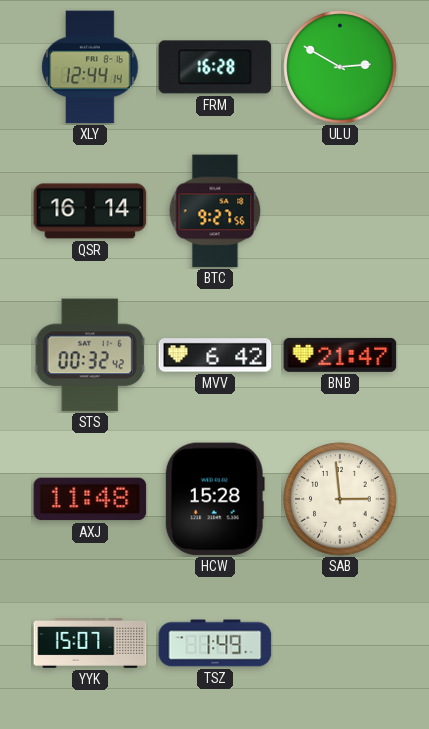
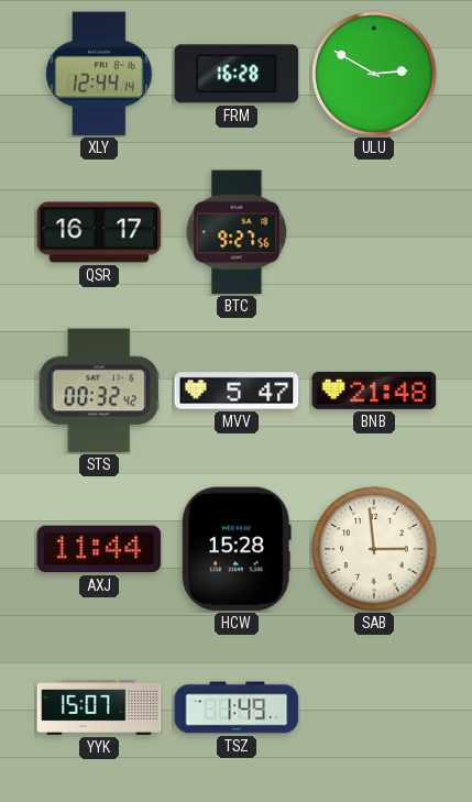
QSR: 16:14 -> 16:17
MVV: 6:42 -> 5:47
BNB: 21:47 -> 21:48
AXJ: 11:48 -> 11:44
